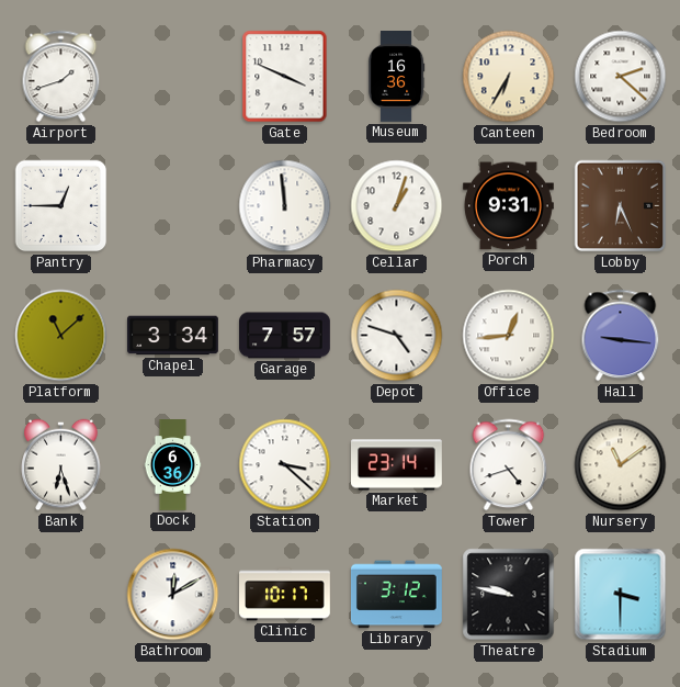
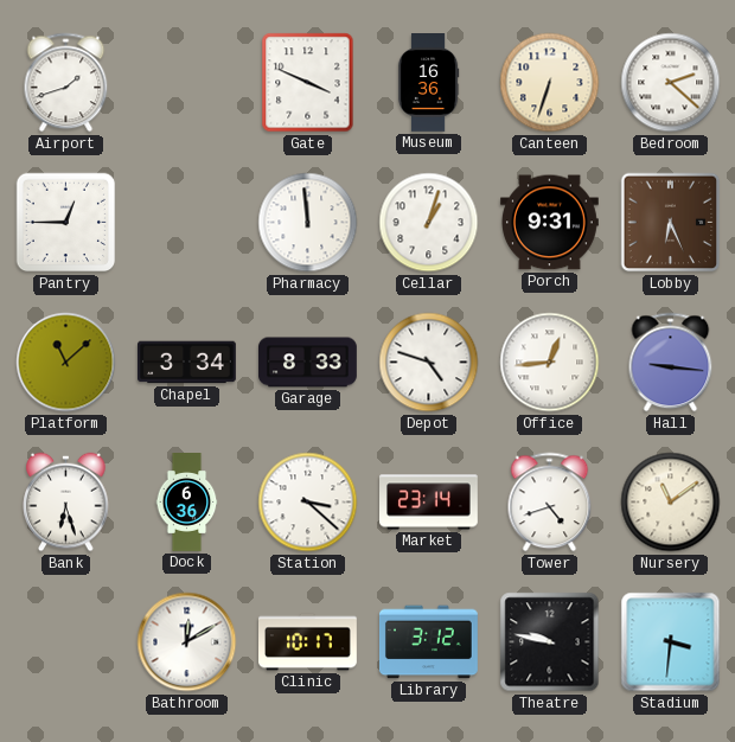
Canteen: 6:35 -> 6:33
Garage: 7:57 -> 8:33
Stadium: 3:30 -> 3:31
